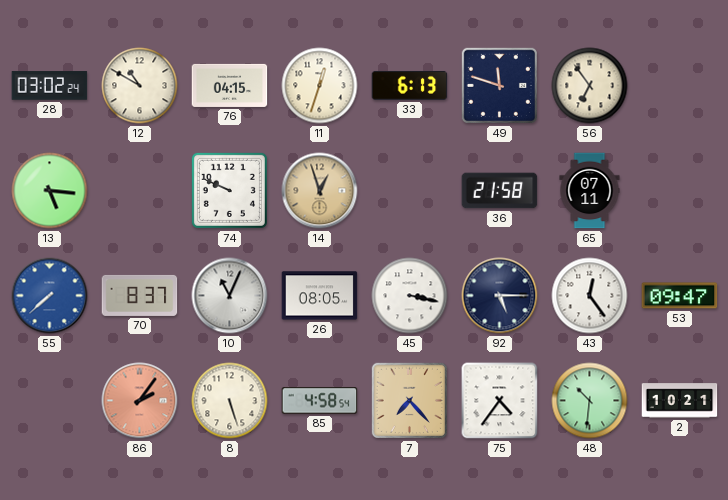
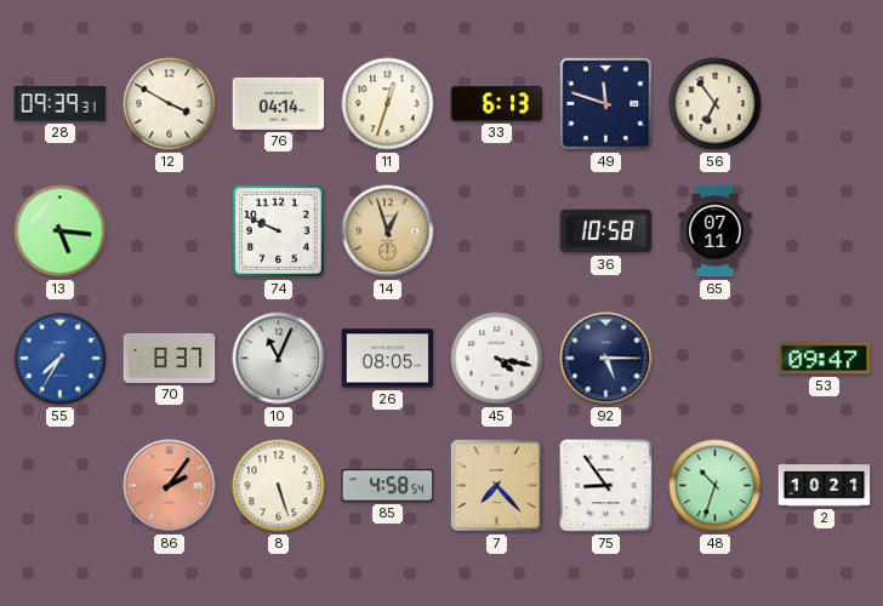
28: 03:02 -> 09:39
12: 10:50 -> 3:50
76: 04:15 -> 04:14
36: 21:58 -> 10:58
55: 7:38 -> 7:35
45: 3:17 -> 4:17
43: 12:24 -> none
75: 4:36 -> 8:54
48: 10:31 -> 10:33
